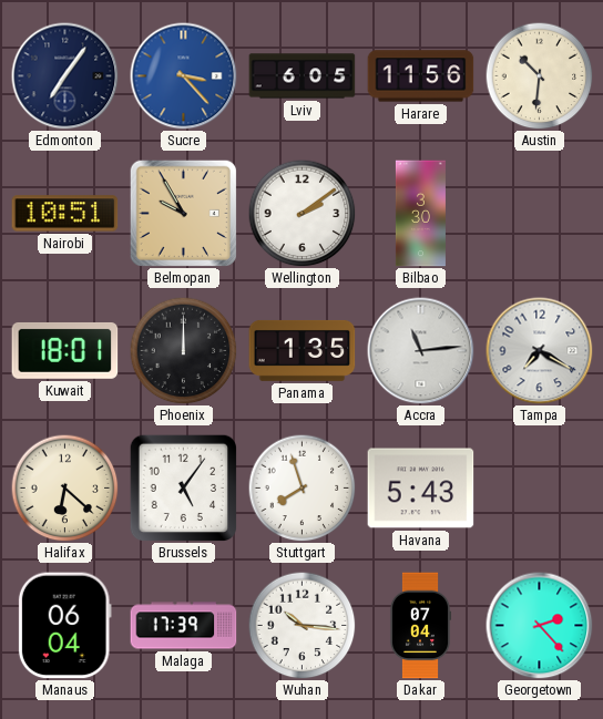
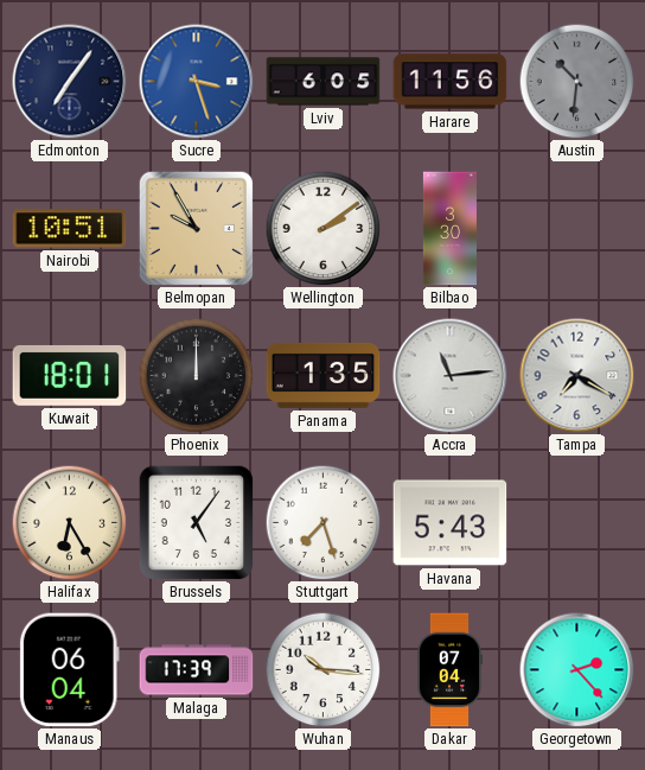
Sucre: 3:23 -> 3:27
Austin dial: cream -> grey
Halifax: 6:22 -> 6:25
Stuttgart: 7:57 -> 7:27
